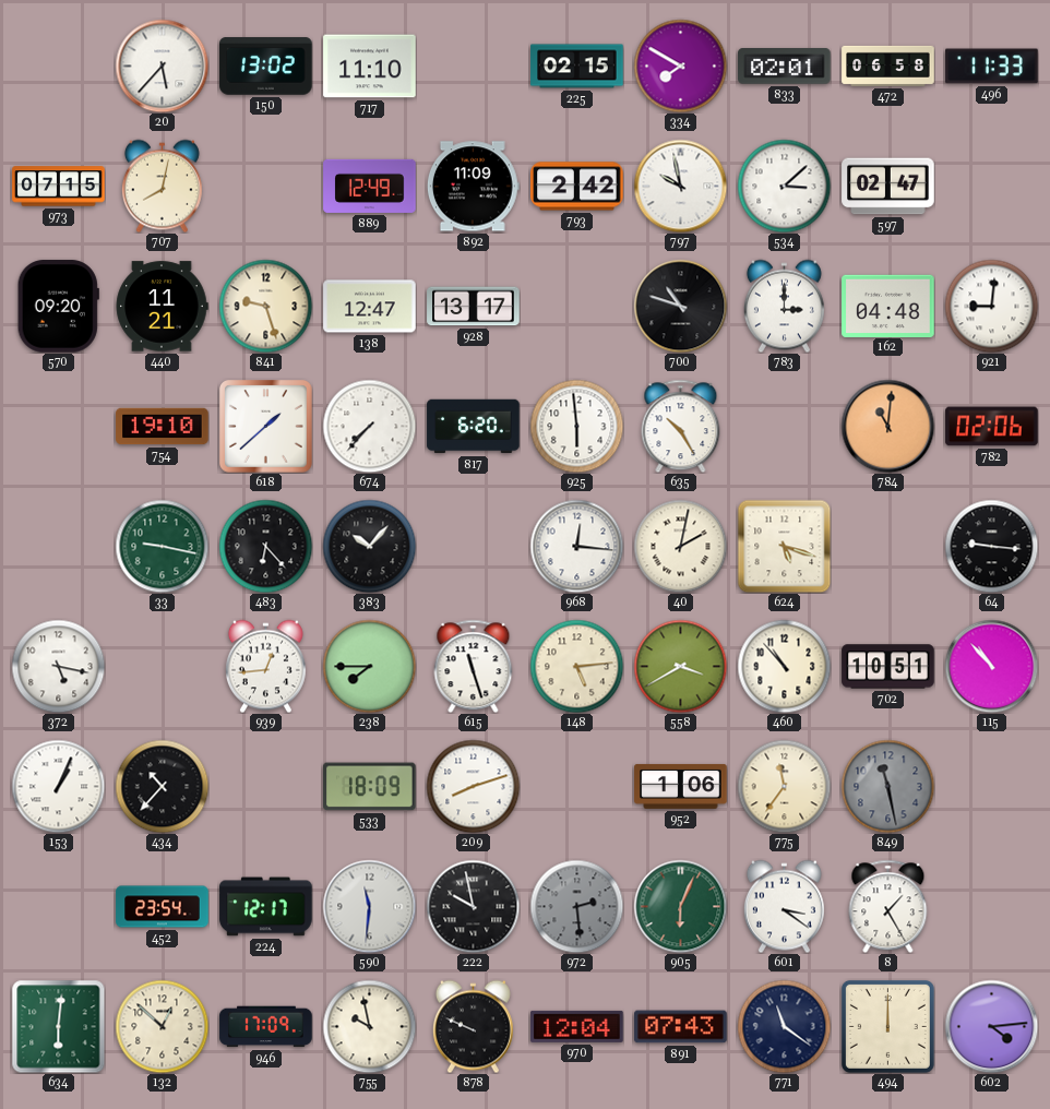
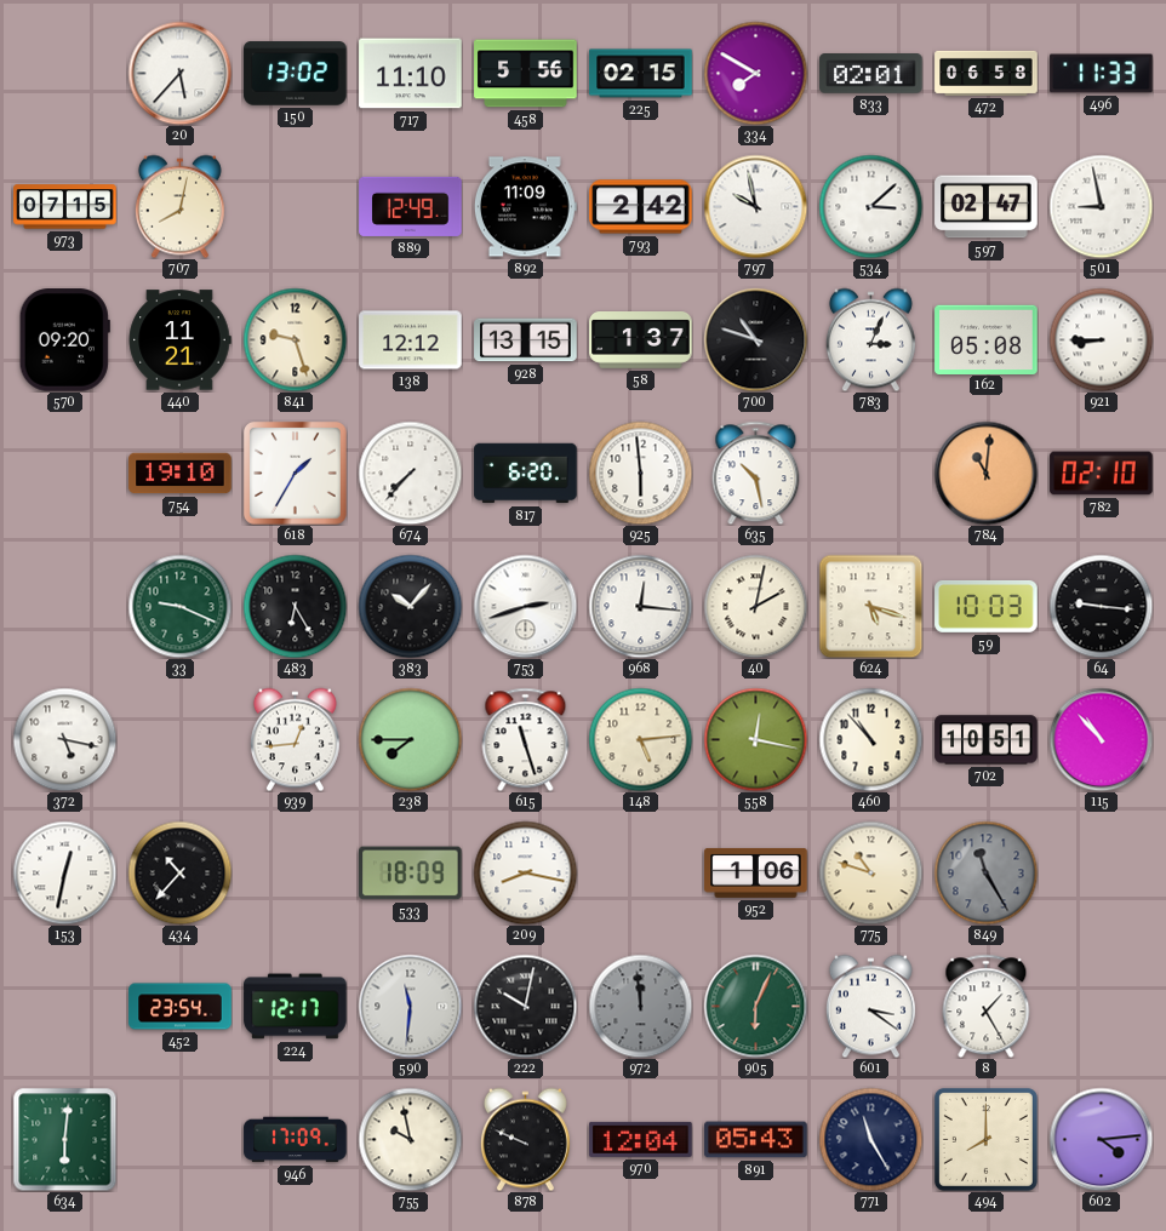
458: none -> 5:56
501: none -> 8:58
138: 12:47 -> 12:12
928: 13:17 -> 13:15
58: none -> 1:37
783: 3:00 -> 3:04
162: 04:48 -> 05:08
921: 9:01 -> 8:45
618: 1:38 -> 1:35
635: 10:25 -> 10:28
782: 02:06 -> 02:10
33: 9:17 -> 9:19
483: 6:23 -> 6:25
753: none -> 2:42
59: none -> 10:03
558: 3:40 -> 12:17
153: 1:04 -> 12:32
209: 8:12 -> 8:17
775: 11:36 -> 10:48
849: 11:28 -> 11:25
222: 9:58 -> 10:02
972: 2:29 -> 11:59
132: 12:52 -> none
891: 07:43 -> 05:43
771: 11:21 -> 11:25
494: 12:00 -> 8:00
